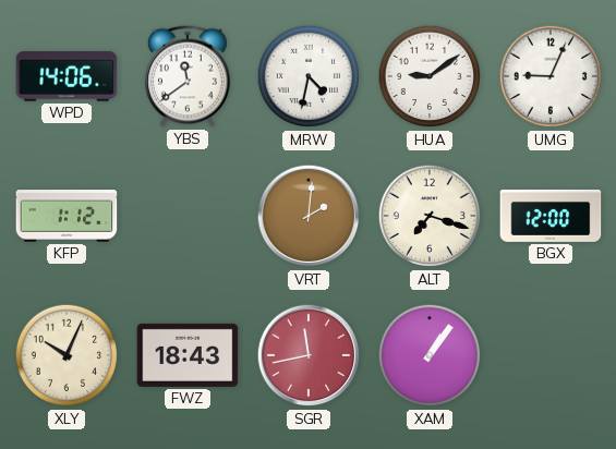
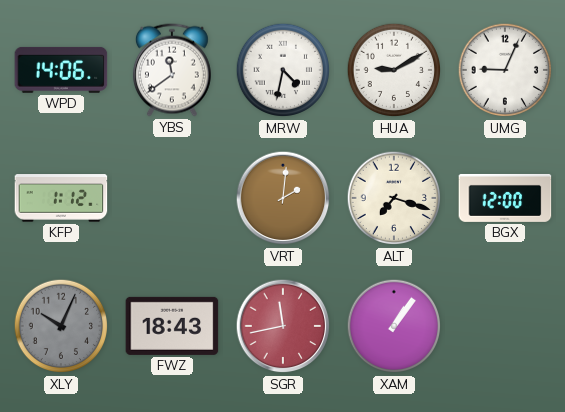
HUA: 9:09 -> 9:10
XLY dial: cream -> grey
